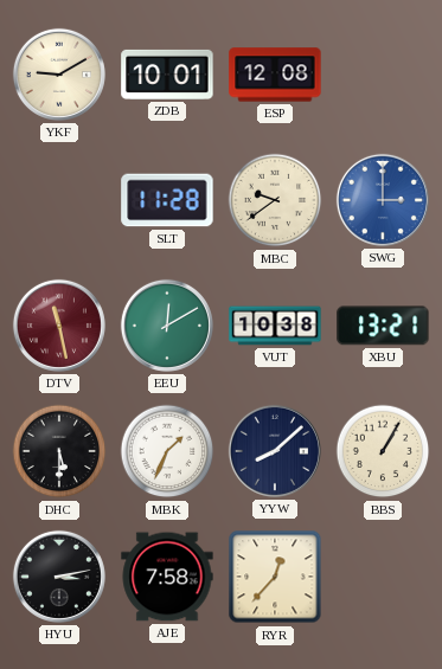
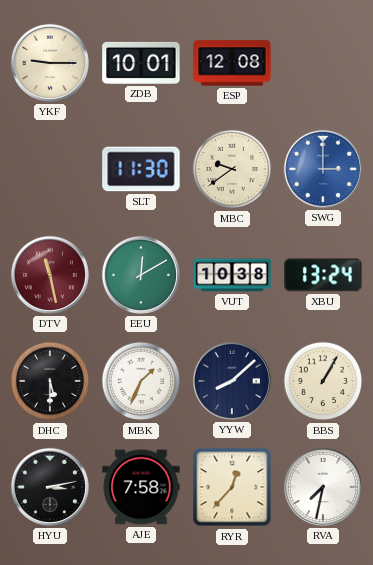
YKF: 9:10 -> 9:15
SLT: 11:28 -> 11:30
XBU: 13:21 -> 13:24
RVA: none -> 7:32
